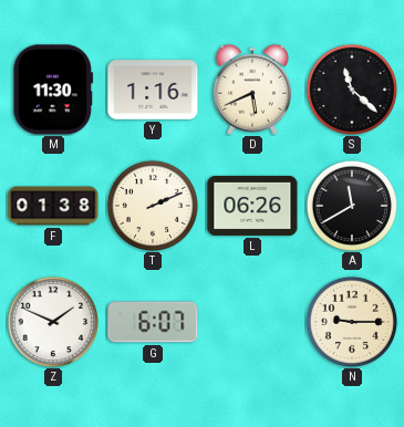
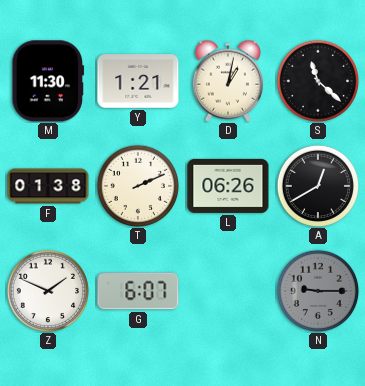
Y: 1:16 -> 1:21
D: 5:41 -> 1:02
A: 11:40 -> 12:40
N dial: cream -> grey
